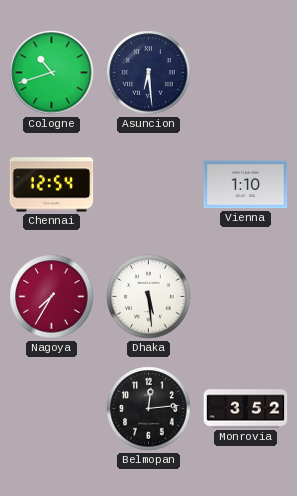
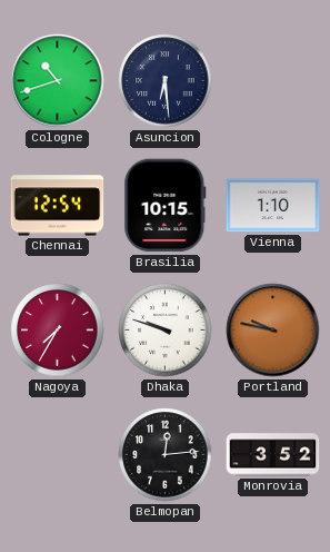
Brasilia: none -> 10:15
Dhaka: 5:29 -> 9:48
Portland: none -> 9:47
